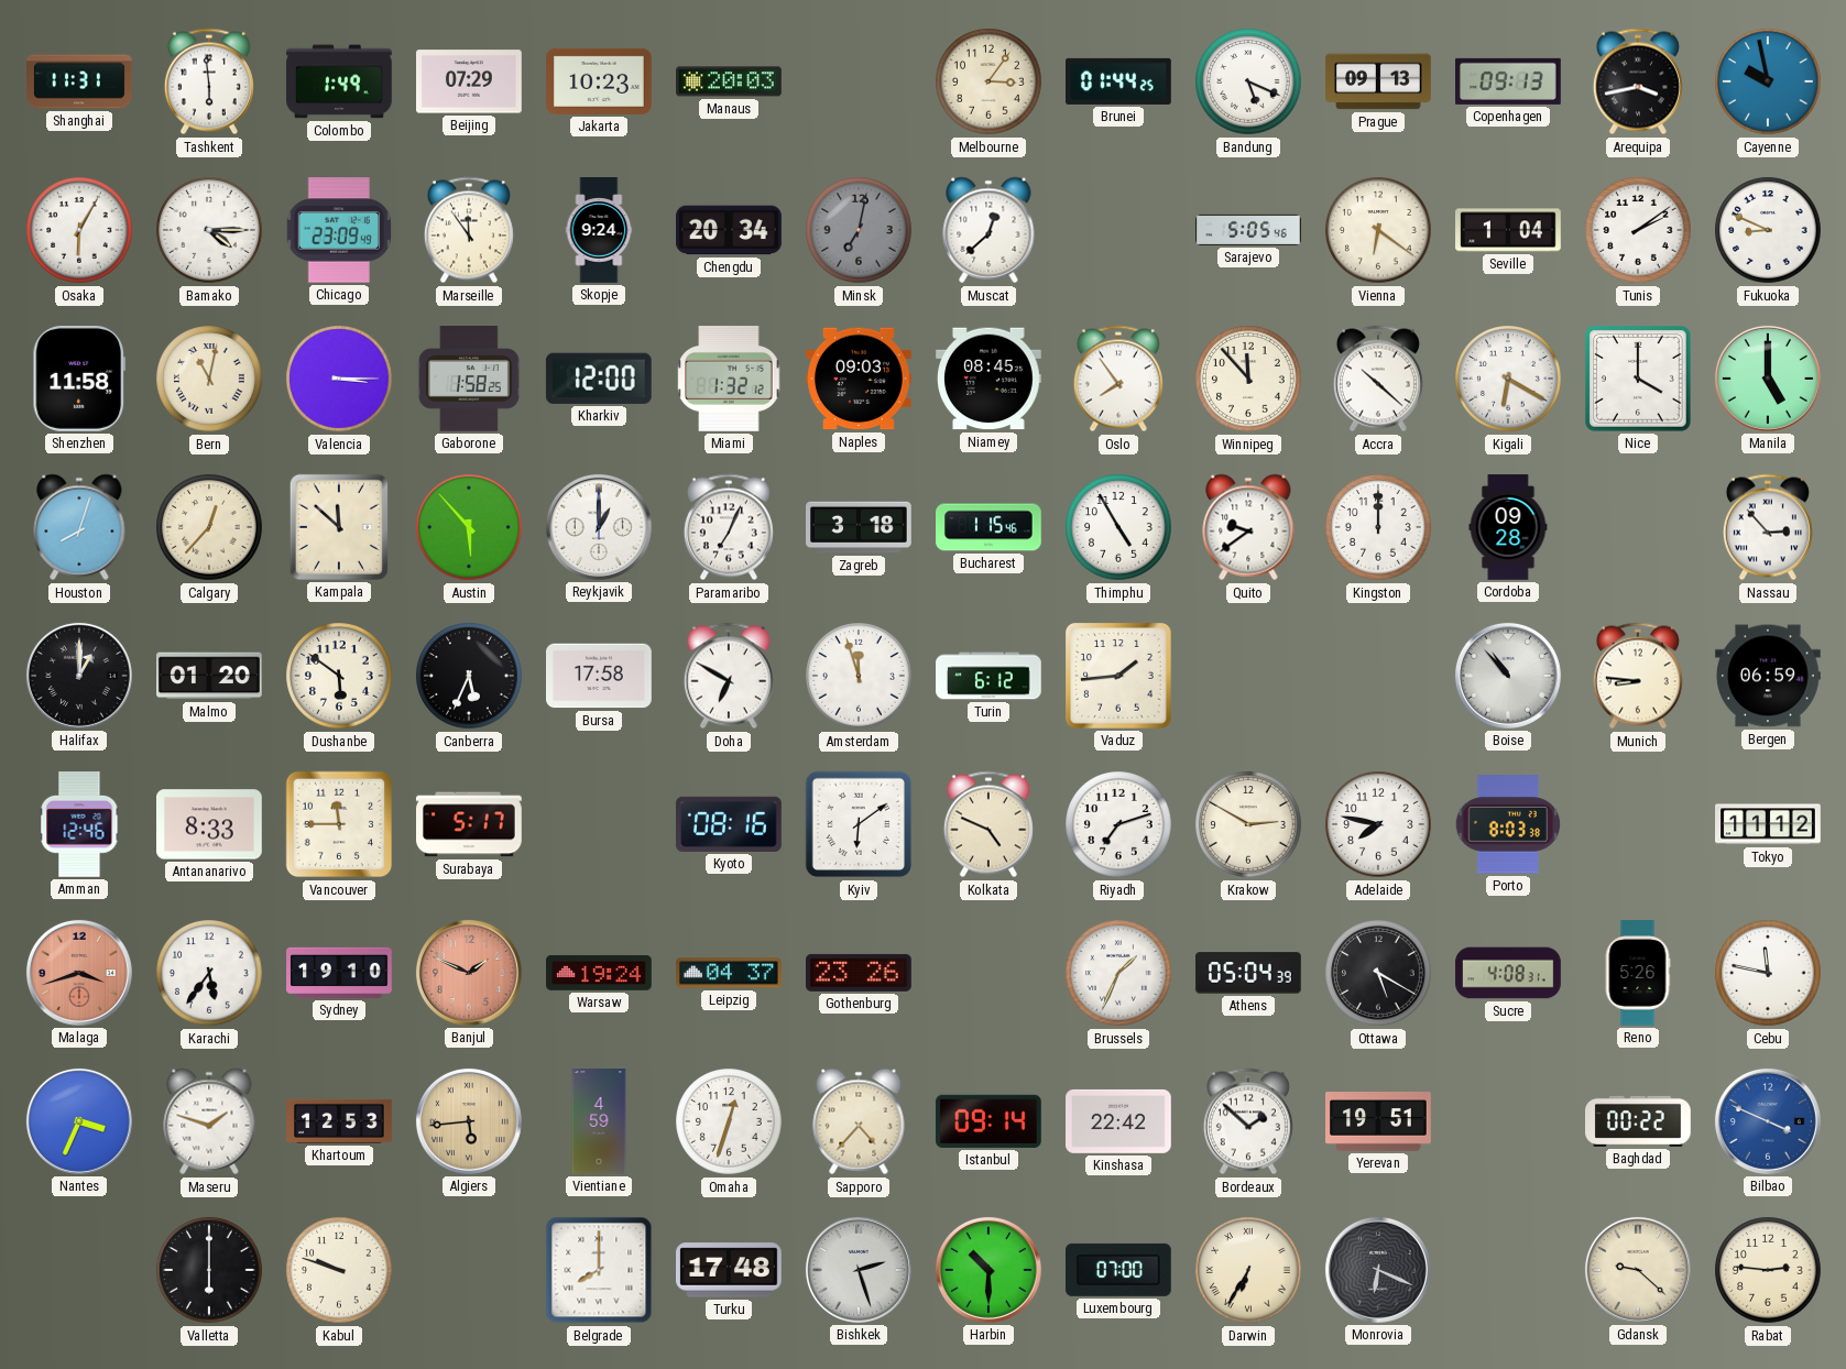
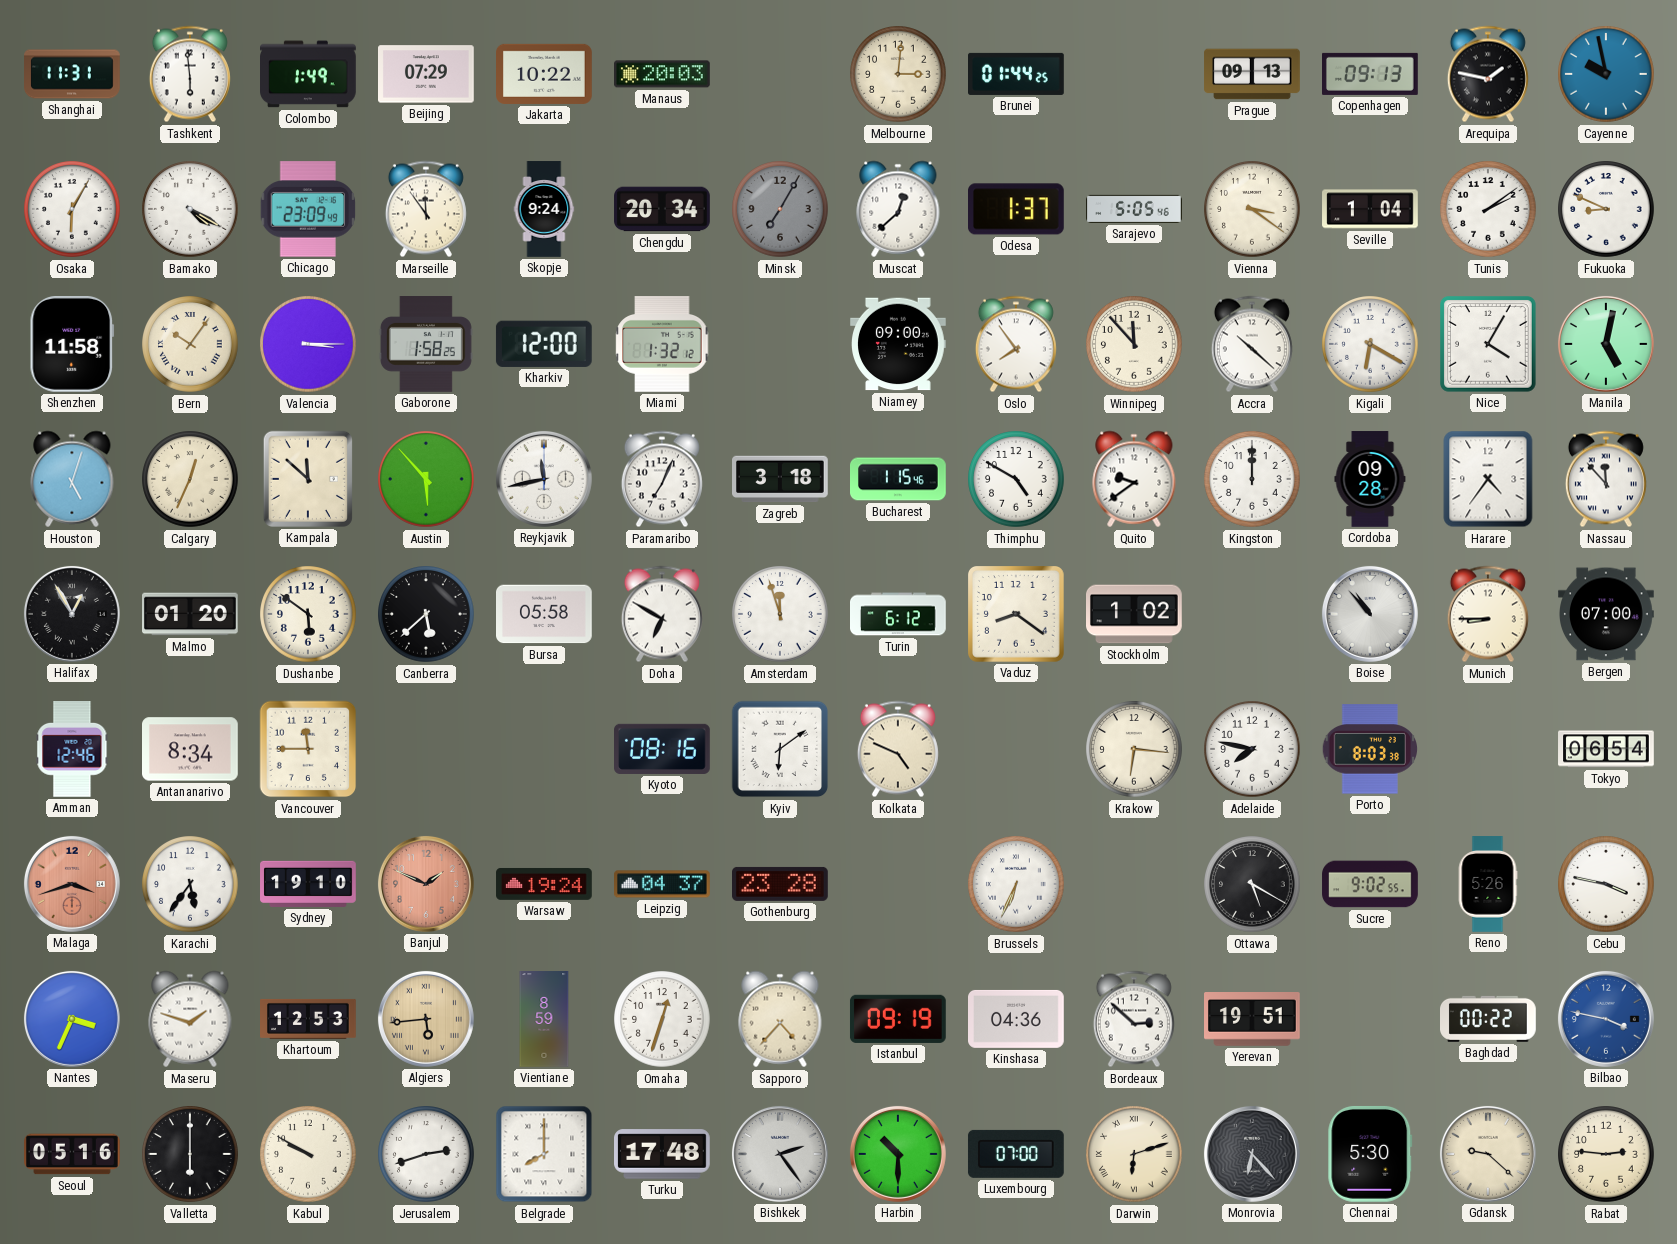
Jakarta: 10:23 -> 10:22
Melbourne: 3:06 -> 3:01
Bandung: 5:19 -> none
Arequipa: 3:43 -> 1:47
Bamako: 4:15 -> 4:20
Minsk: 7:02 -> 7:05
Odesa: none -> 1:37
Vienna: 6:21 -> 3:21
Bern: 11:02 -> 10:06
Naples: 09:03 -> none
Niamey: 08:45 -> 09:00
Nice: 4:00 -> 4:05
Manila: 5:00 -> 5:02
Houston: 8:03 -> 5:03
Calgary: 12:37 -> 12:34
Reykjavik: 1:00 -> 11:43
Thimphu: 4:55 -> 4:50
Harare: none -> 4:36
Nassau: 2:53 -> 11:53
Halifax: 1:00 -> 12:55
Canberra: 5:34 -> 5:38
Bursa: 17:58 -> 05:58
Vaduz: 1:44 -> 8:21
Stockholm: none -> 1:02
Munich: 8:46 -> 8:45
Bergen: 06:59 -> 07:00
Antananarivo: 8:33 -> 8:34
Surabaya: 5:17 -> none
Riyadh: 7:12 -> none
Krakow: 2:50 -> 6:16
Tokyo: 11:12 -> 06:54
Gothenburg: 23:26 -> 23:28
Brussels: 1:34 -> 6:34
Athens: 05:04 -> none
Sucre: 4:08 -> 9:02
Cebu: 11:47 -> 3:47
Vientiane: 4:59 -> 8:59
Istanbul: 09:14 -> 09:19
Kinshasa: 22:42 -> 04:36
Bordeaux: 1:52 -> 2:52
Bilbao: 3:49 -> 3:47
Seoul: none -> 05:16
Kabul: 9:48 -> 9:50
Jerusalem: none -> 2:42
Bishkek: 2:27 -> 2:24
Darwin: 6:35 -> 6:12
Monrovia: 6:19 -> 6:23
Chennai: none -> 5:30
